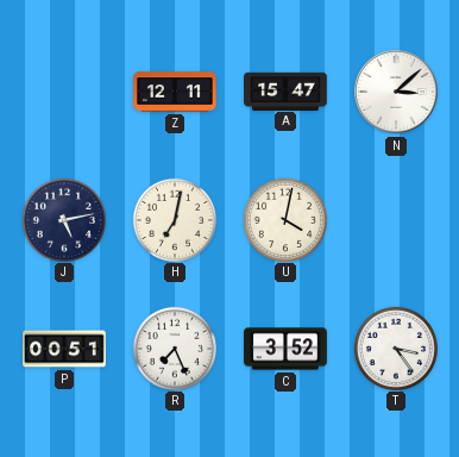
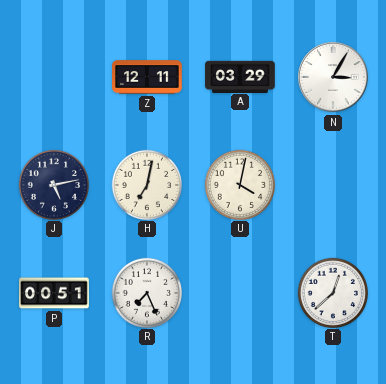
A: 15:47 -> 03:29
N: 3:08 -> 3:05
C: 3:52 -> none
T: 3:24 -> 12:38
